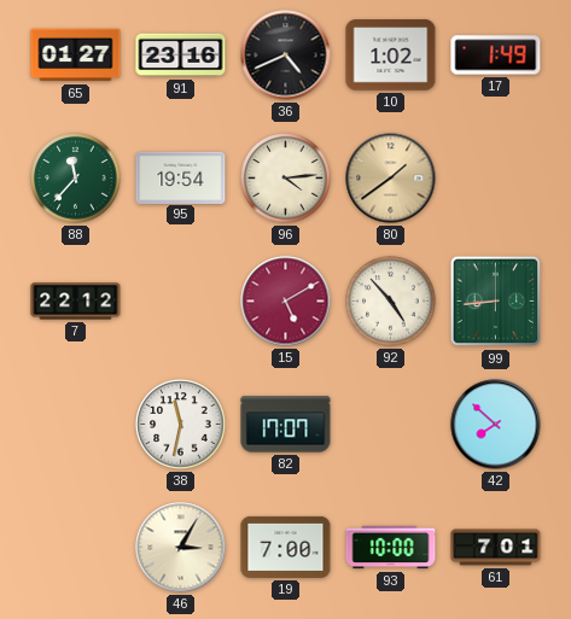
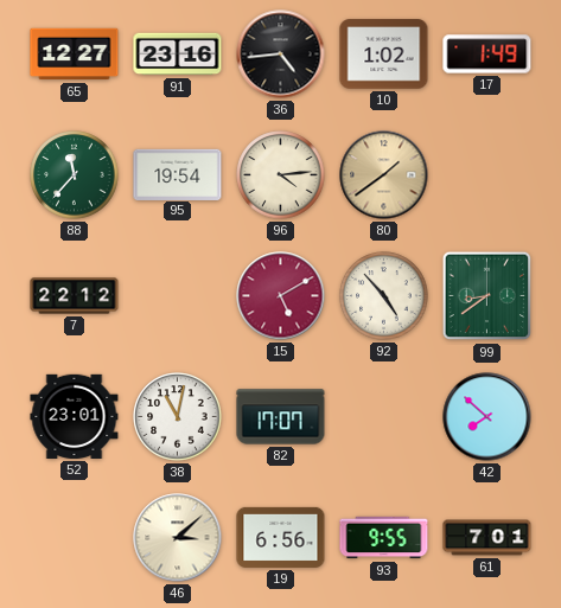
65: 01:27 -> 12:27
36: 4:41 -> 4:44
99: 8:44 -> 8:39
52: none -> 23:01
38: 11:32 -> 11:02
46: 3:05 -> 3:08
19: 7:00 -> 6:56
93: 10:00 -> 9:55
